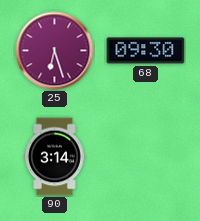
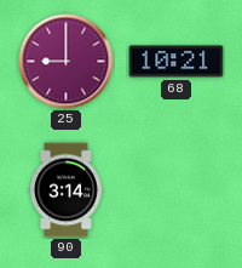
25: 6:27 -> 9:00
68: 09:30 -> 10:21
